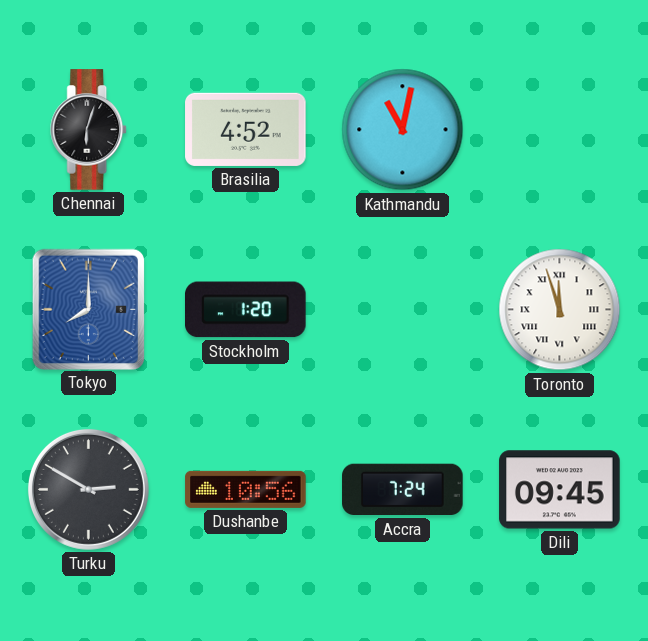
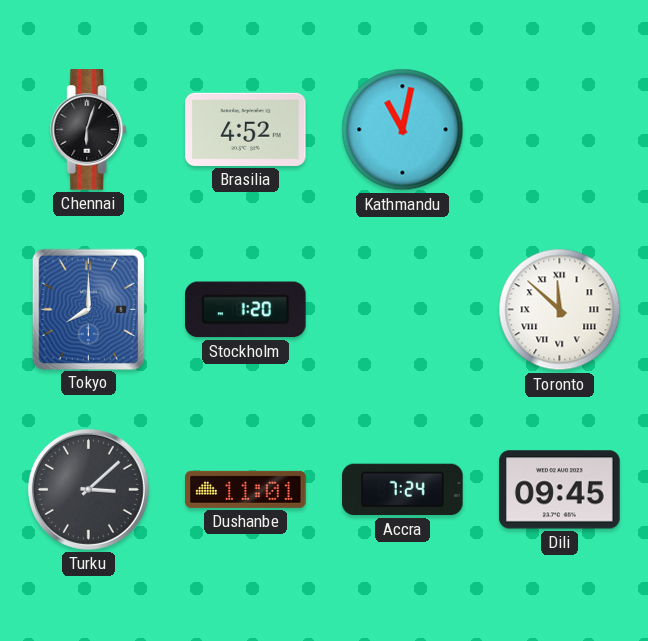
Toronto: 11:57 -> 11:52
Turku: 2:50 -> 3:08
Dushanbe: 10:56 -> 11:01
